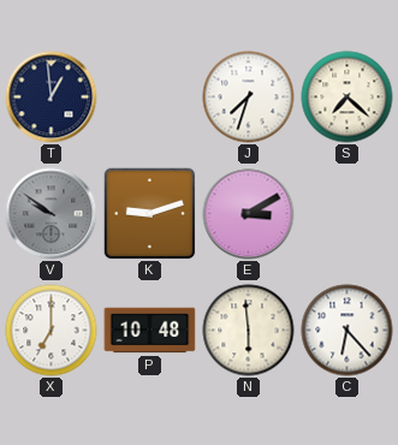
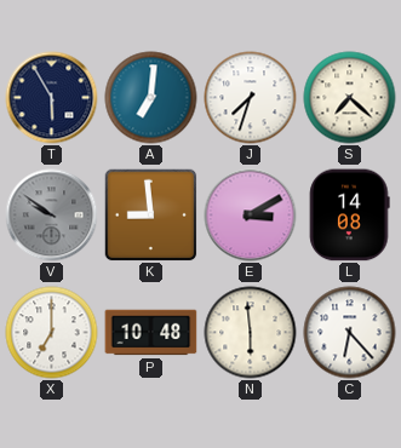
T: 12:59 -> 5:55
A: none -> 7:01
K: 9:12 -> 8:59
L: none -> 14:08
